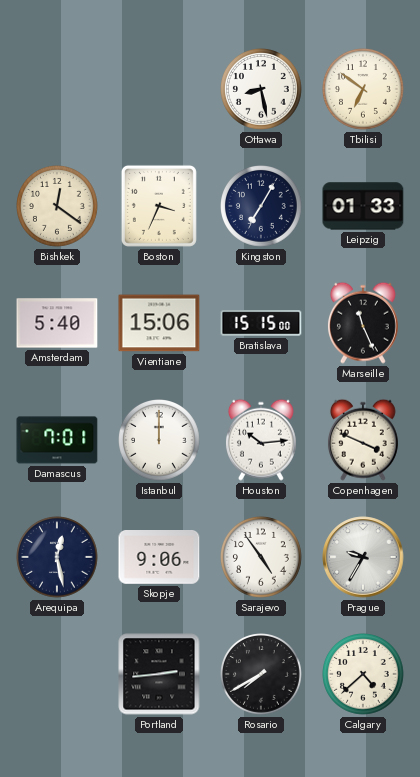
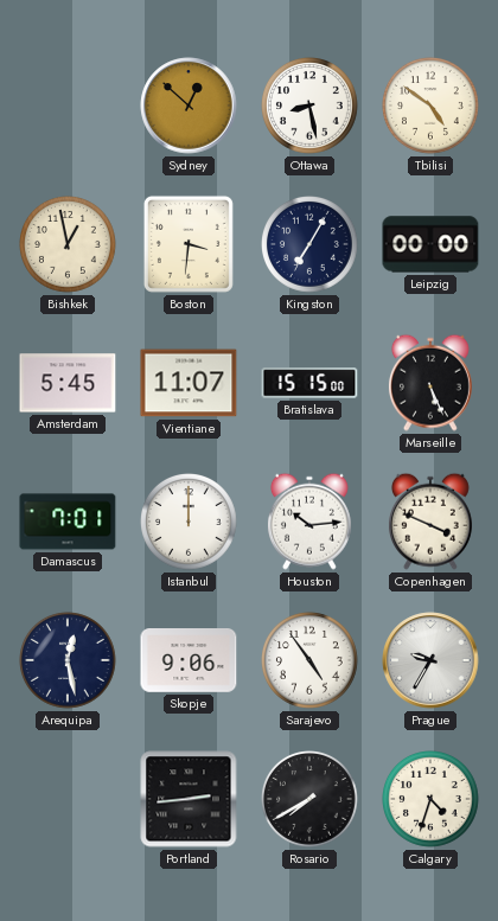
Sydney: none -> 12:52
Tbilisi: 6:51 -> 4:51
Bishkek: 12:21 -> 12:58
Boston: 3:34 -> 3:31
Leipzig: 01:33 -> 00:00
Amsterdam: 5:40 -> 5:45
Vientiane: 15:06 -> 11:07
Marseille: 11:26 -> 5:26
Calgary: 4:38 -> 4:33
